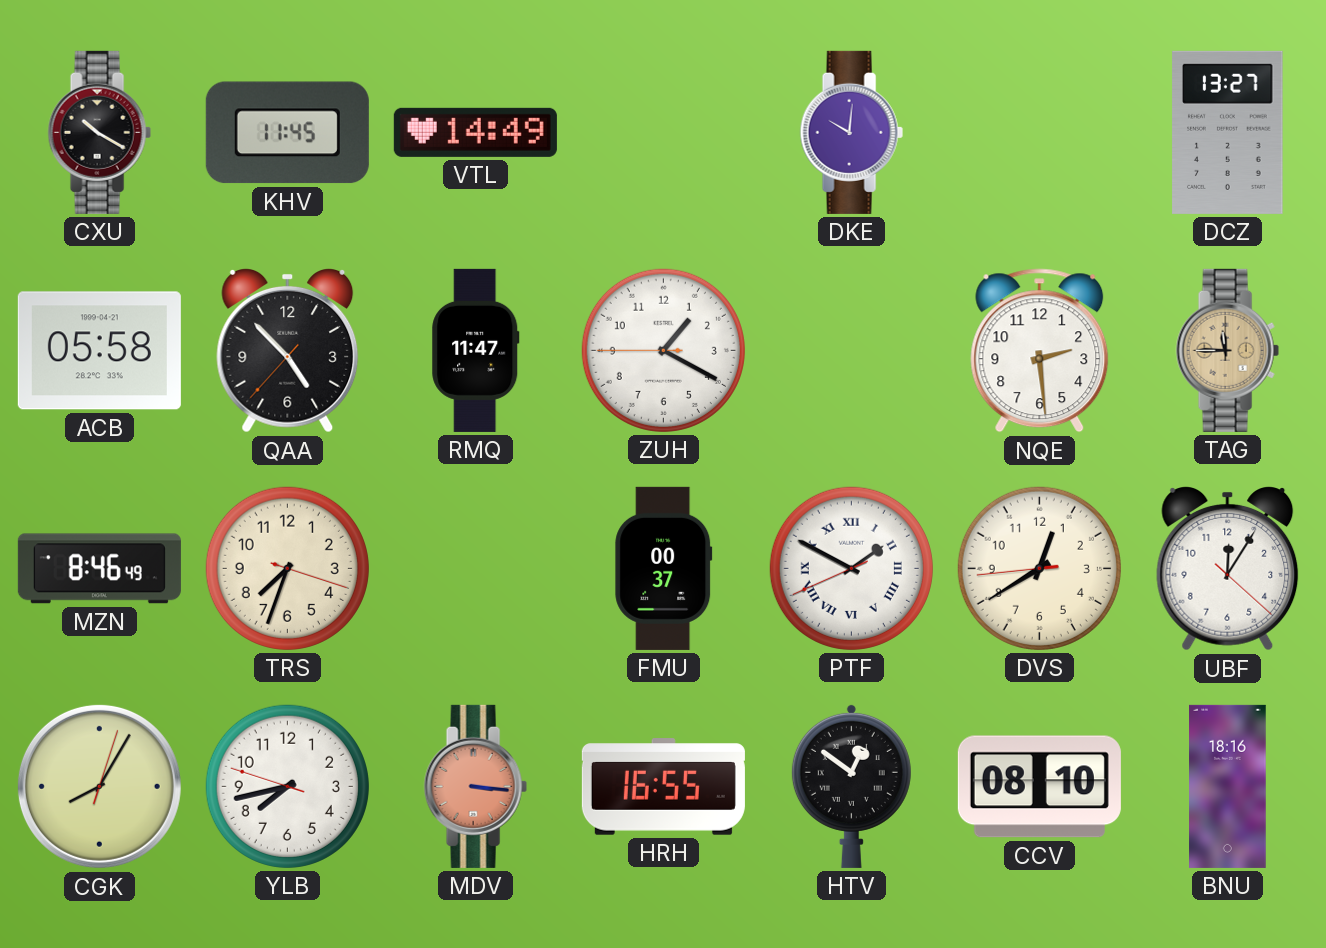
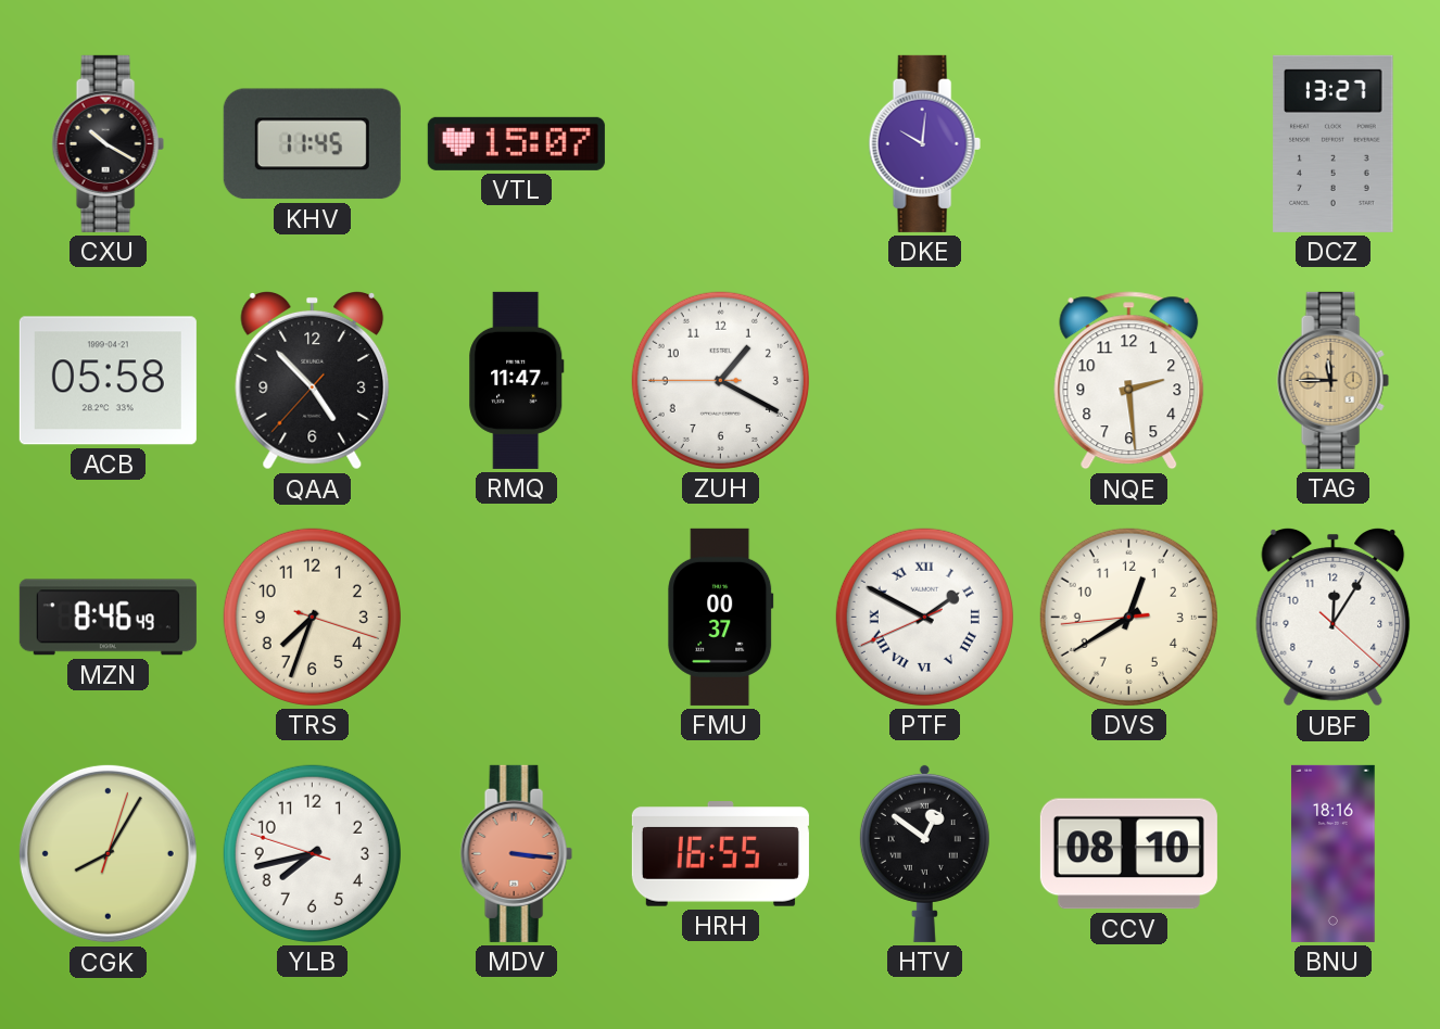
VTL: 14:49 -> 15:07
